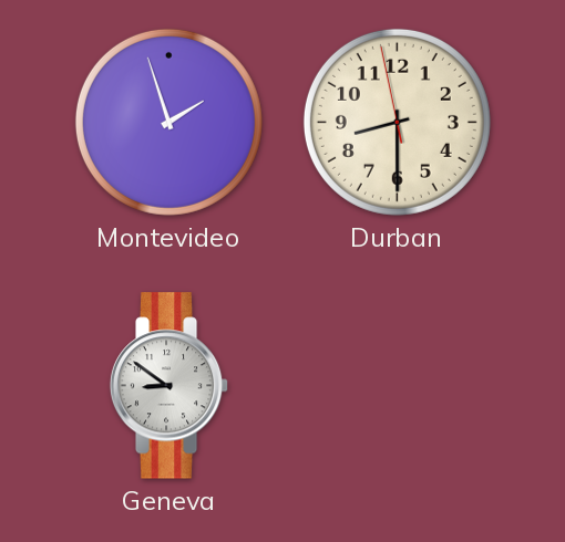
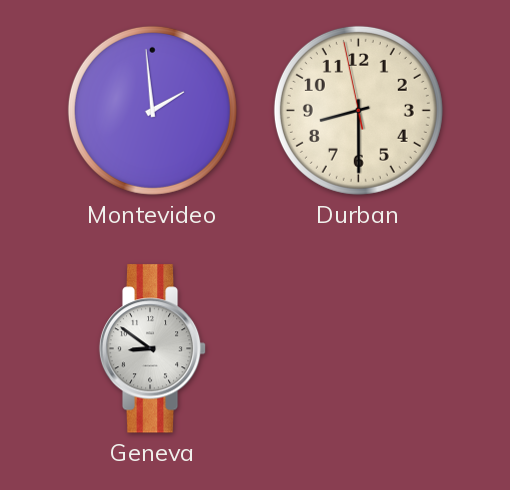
Montevideo: 1:57 -> 1:59
